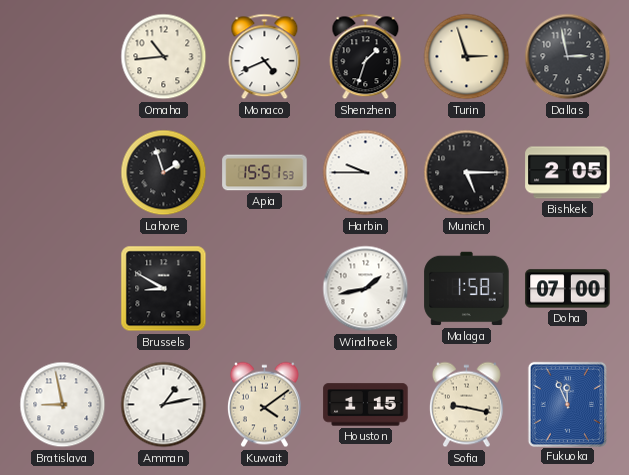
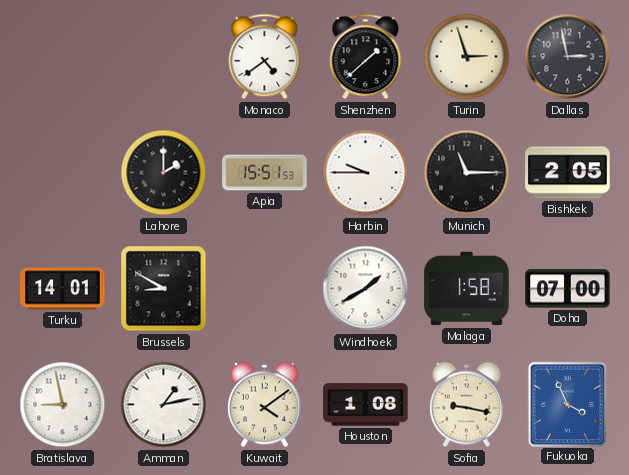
Omaha: 10:44 -> none
Monaco: 4:41 -> 4:39
Shenzhen: 1:33 -> 1:38
Lahore: 1:57 -> 2:00
Munich: 5:15 -> 11:15
Turku: none -> 14:01
Windhoek: 1:43 -> 1:40
Houston: 1:15 -> 1:08
Fukuoka: 11:56 -> 3:56
